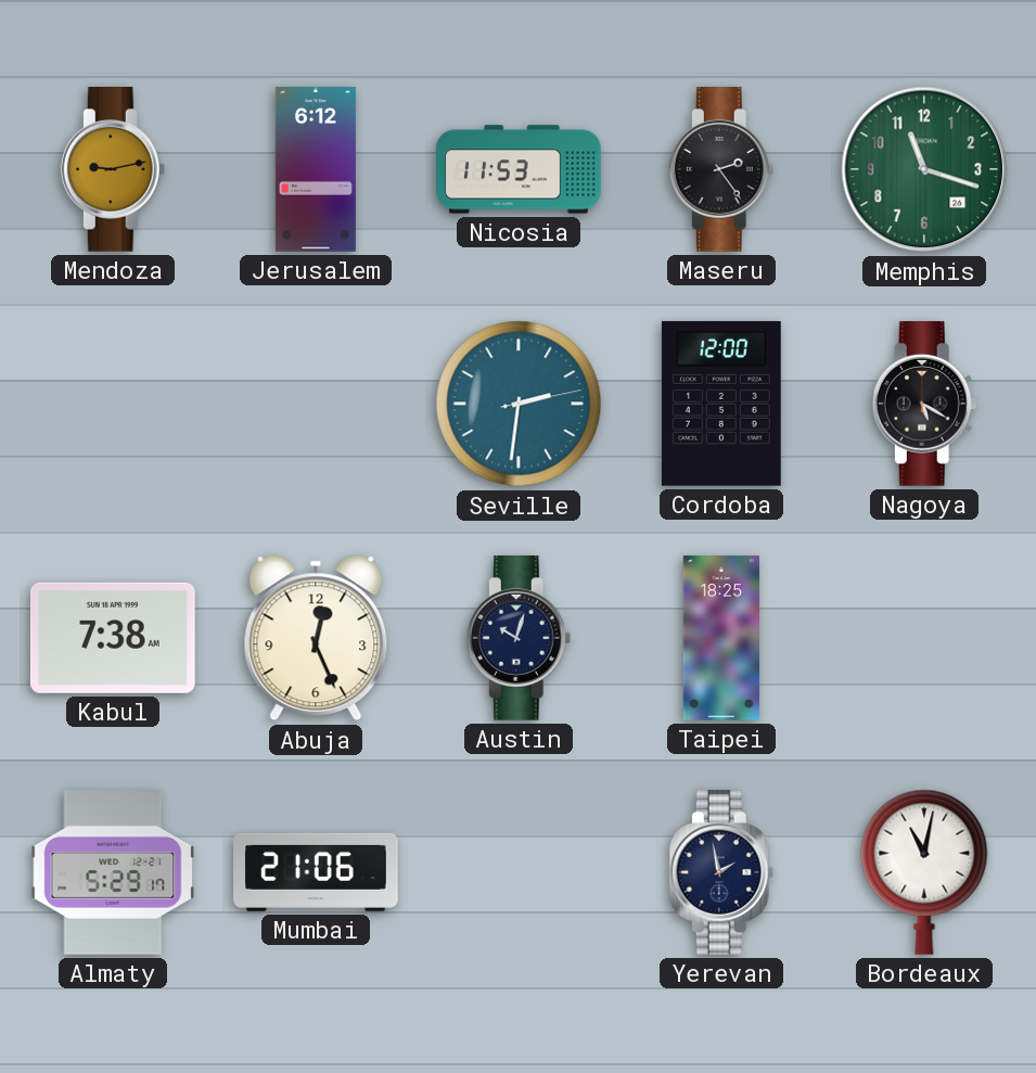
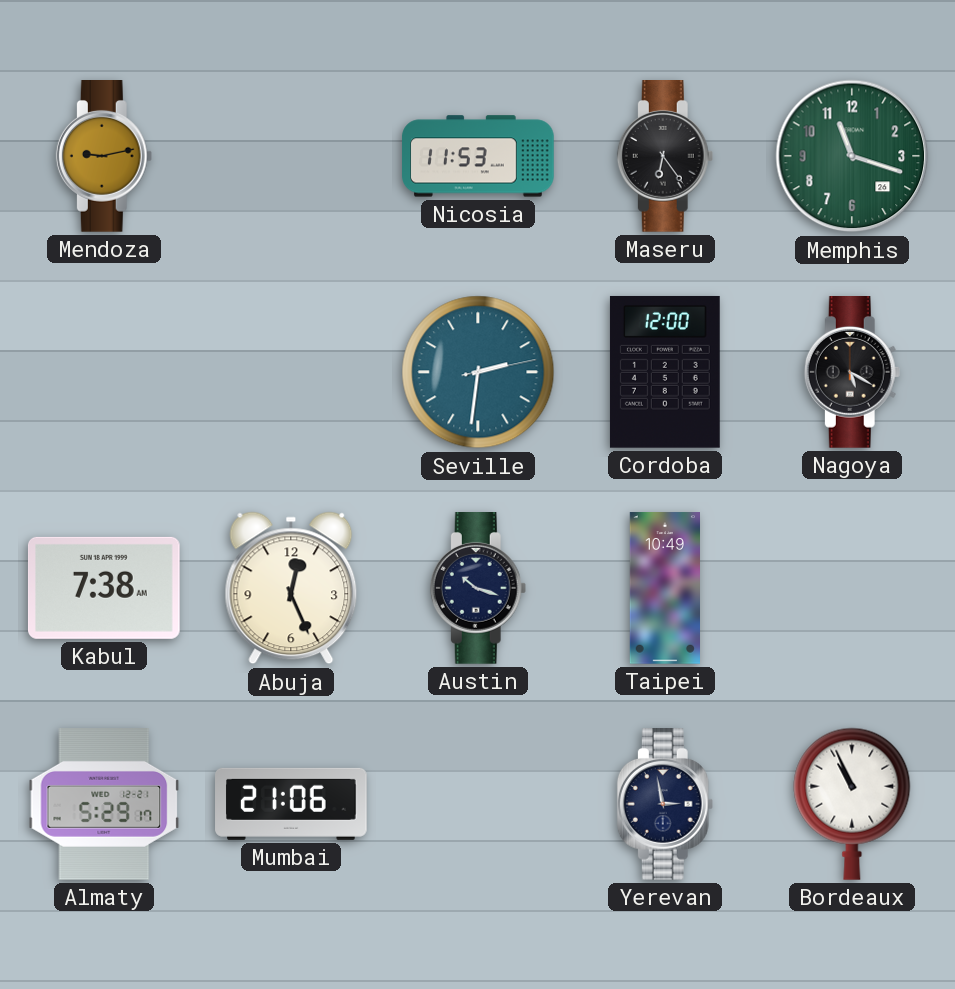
Jerusalem: 6:12 -> none
Maseru: 2:24 -> 6:24
Austin: 10:03 -> 10:18
Taipei: 18:25 -> 10:49
Yerevan: 1:58 -> 2:58
Bordeaux: 11:02 -> 10:56
